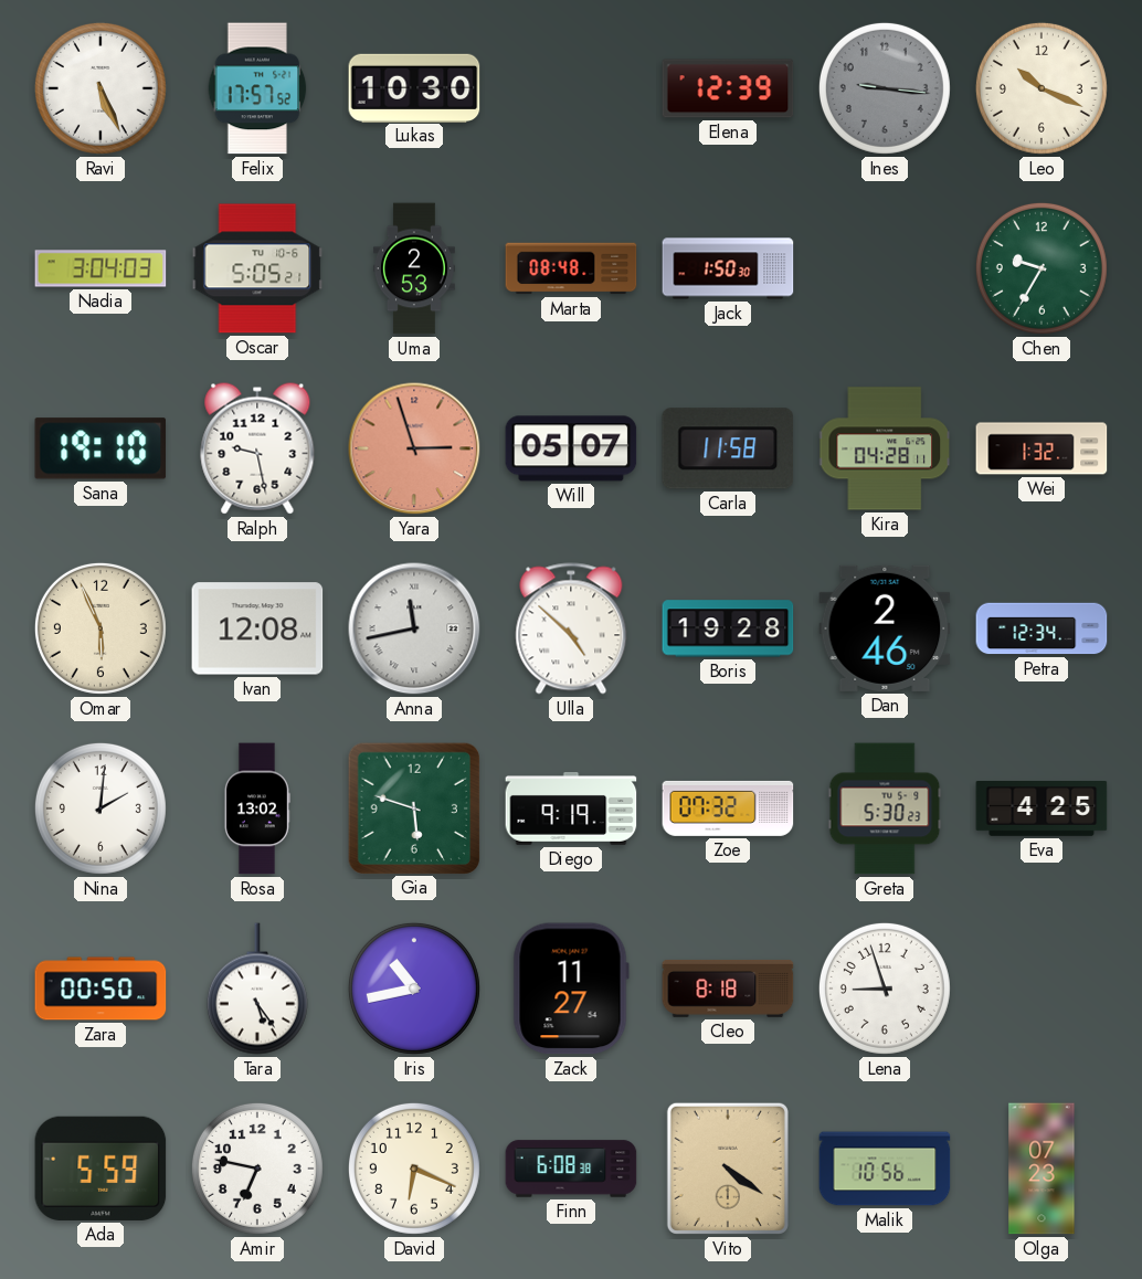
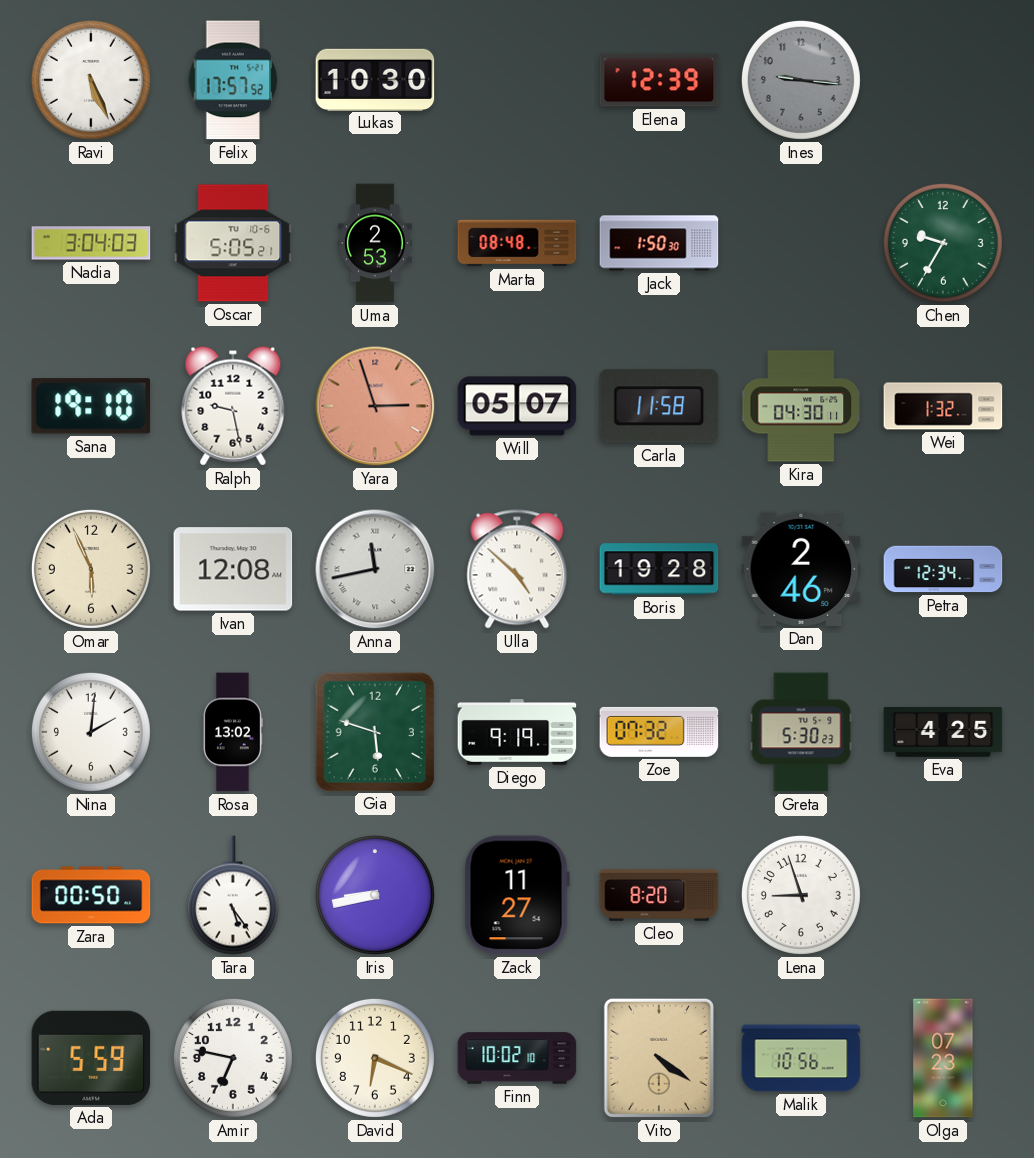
Leo: 10:19 -> none
Kira: 04:28 -> 04:30
Iris: 10:43 -> 8:43
Cleo: 8:18 -> 8:20
Finn: 6:08 -> 10:02
